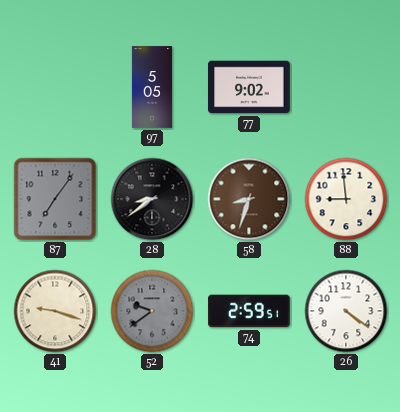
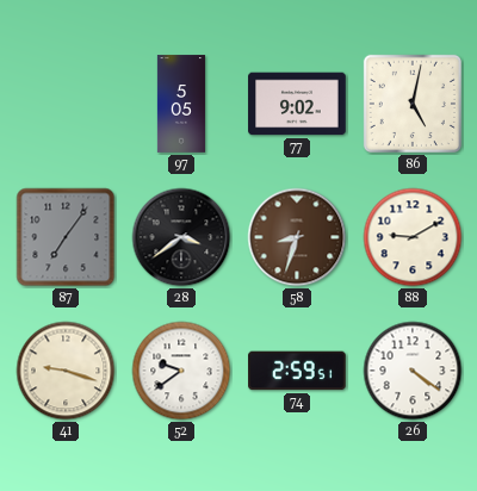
86: none -> 5:02
28: 8:39 -> 3:39
88: 8:59 -> 9:10
52 dial: grey -> white
